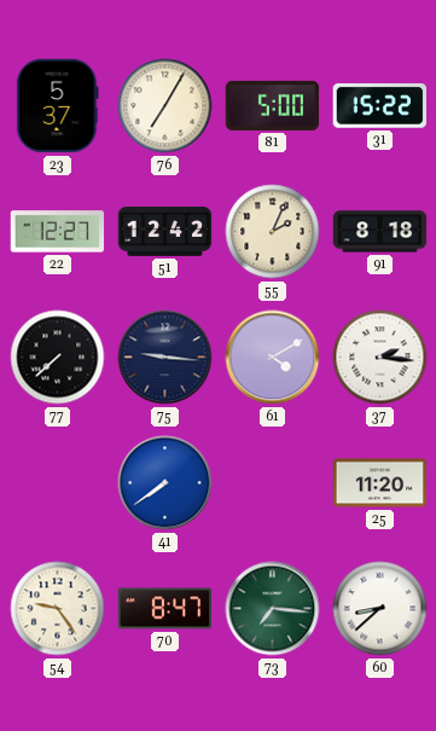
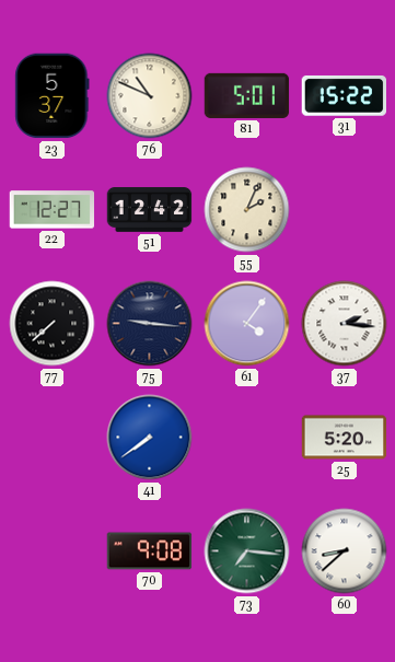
76: 7:05 -> 10:49
81: 5:00 -> 5:01
91: 8:18 -> none
61: 4:10 -> 4:06
25: 11:20 -> 5:20
54: 9:24 -> none
70: 8:47 -> 9:08
